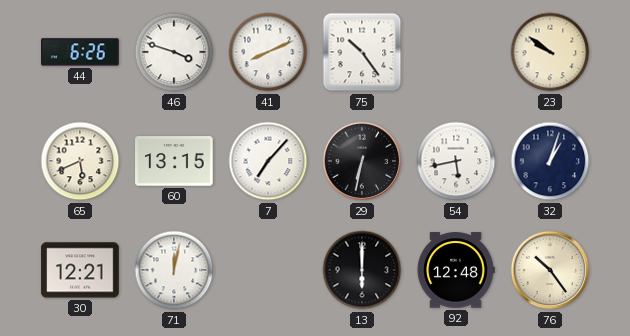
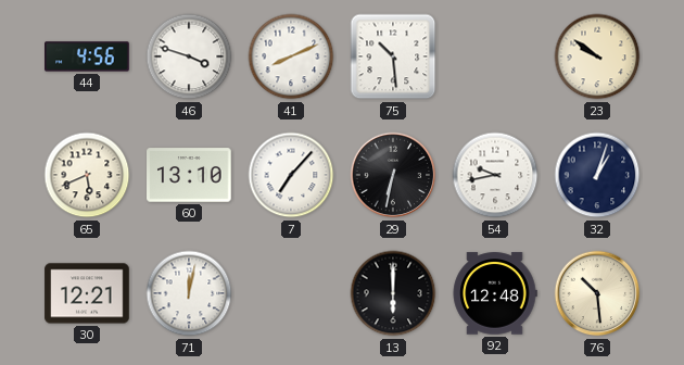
44: 6:26 -> 4:56
75: 10:24 -> 10:29
60: 13:15 -> 13:10
54: 5:43 -> 9:43
76: 10:24 -> 10:29
